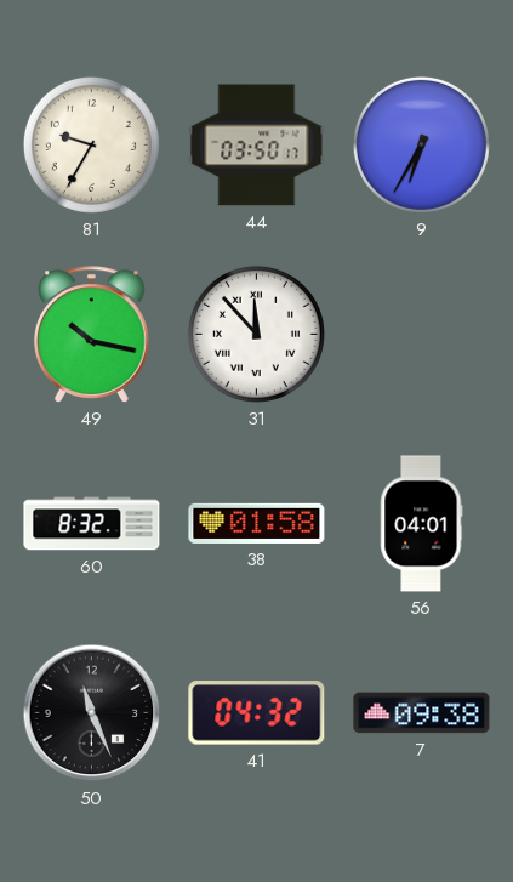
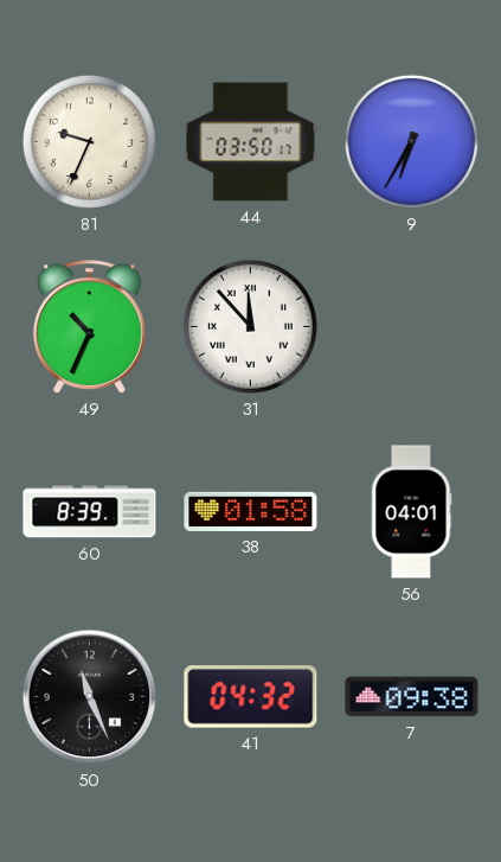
81: 9:35 -> 9:34
49: 10:17 -> 10:34
60: 8:32 -> 8:39
